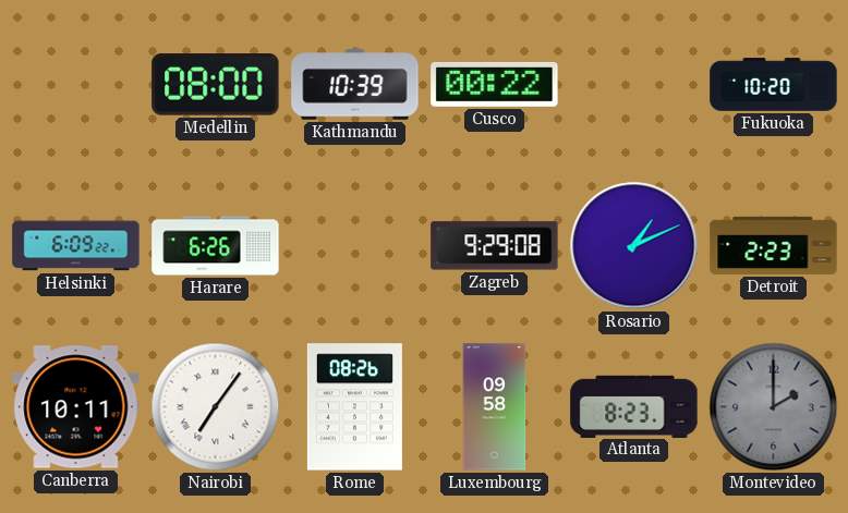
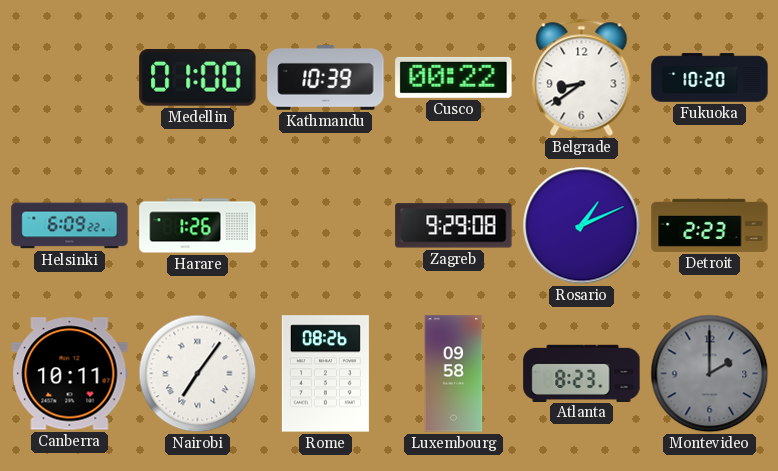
Medellin: 08:00 -> 01:00
Belgrade: none -> 8:39
Harare: 6:26 -> 1:26
